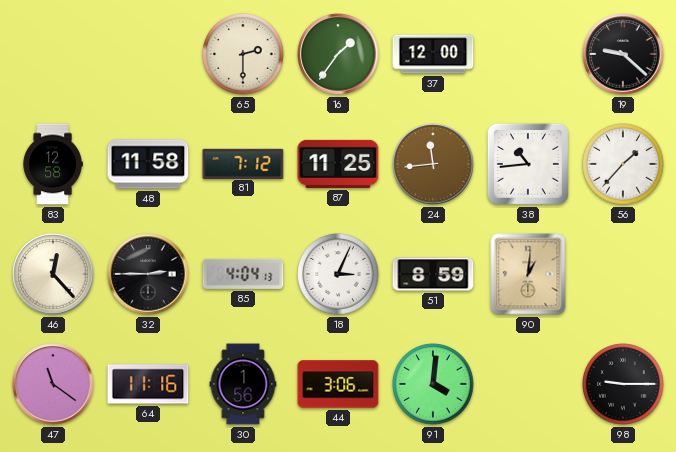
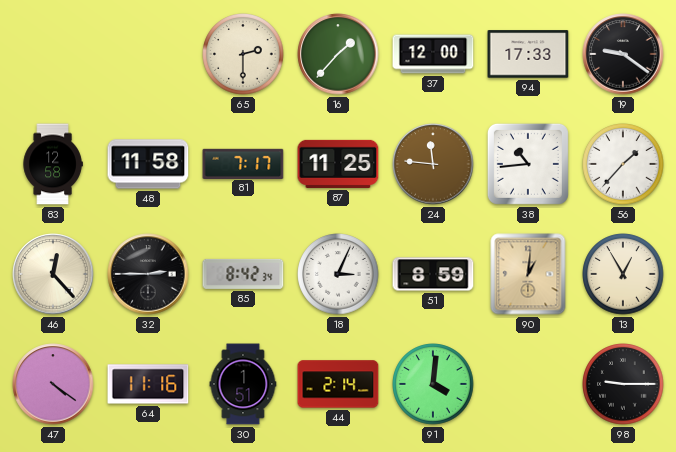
16: 1:36 -> 1:37
94: none -> 17:33
19: 9:22 -> 9:21
81: 7:12 -> 7:17
24: 11:44 -> 11:46
85: 4:04 -> 8:42
13: none -> 12:55
47: 11:21 -> 4:21
30: 1:56 -> 1:51
44: 3:06 -> 2:14
